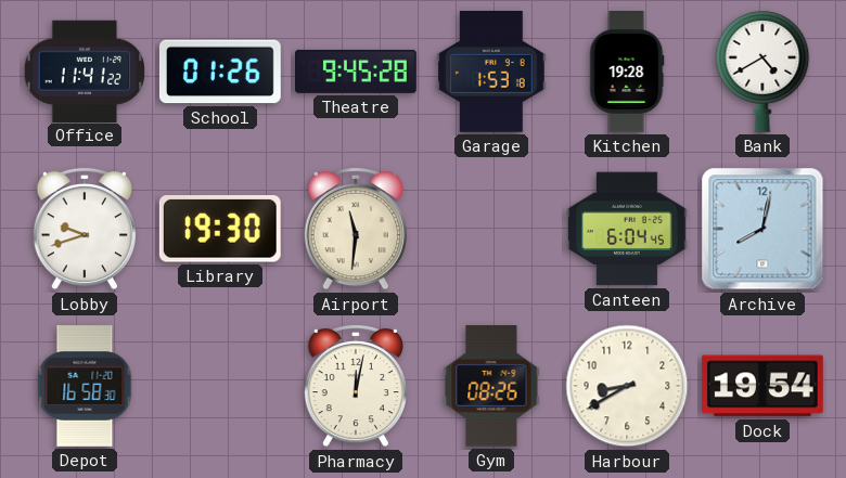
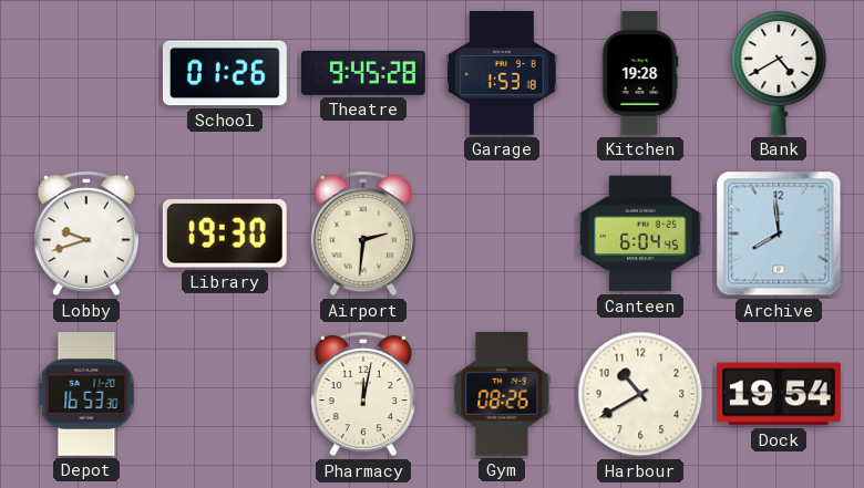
Office: 11:41 -> none
Airport: 11:31 -> 2:31
Archive: 8:02 -> 7:59
Depot: 16:58 -> 16:53
Harbour: 8:40 -> 10:40
